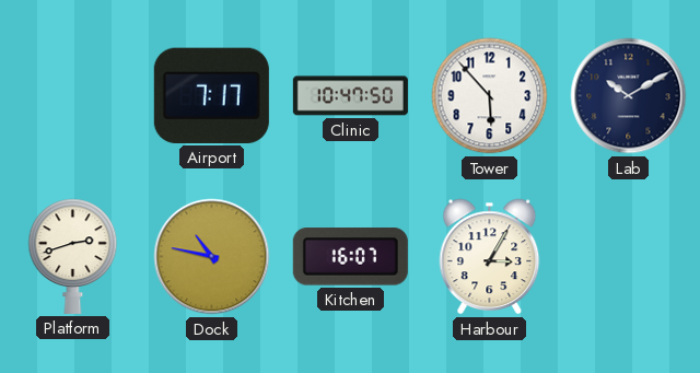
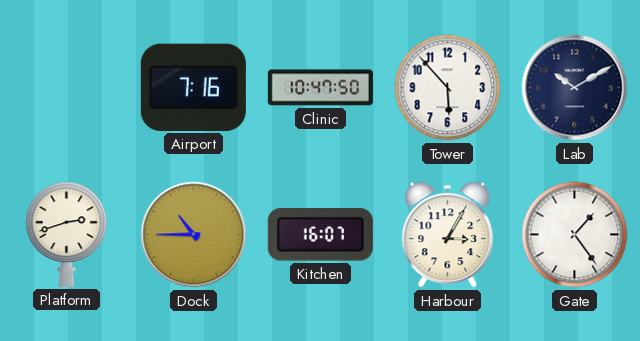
Airport: 7:17 -> 7:16
Dock: 10:47 -> 10:45
Gate: none -> 1:24
